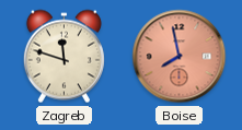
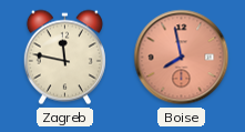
Zagreb: 11:48 -> 11:47
